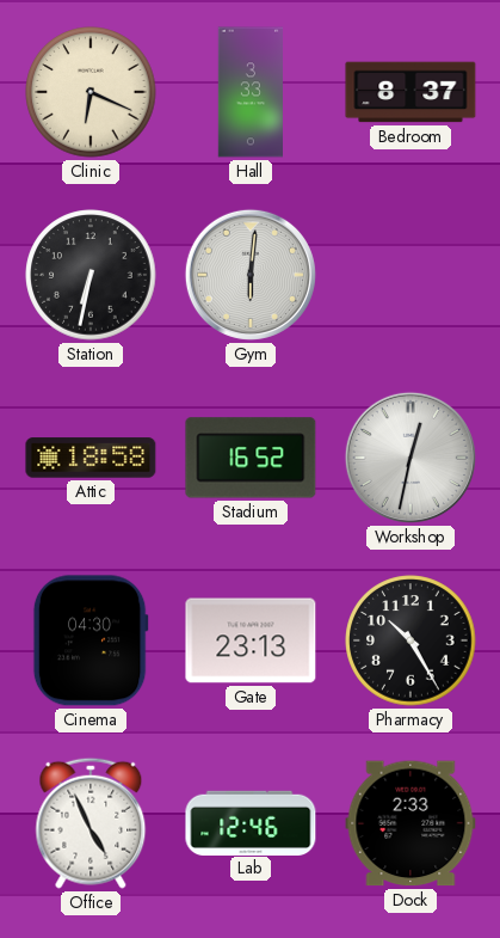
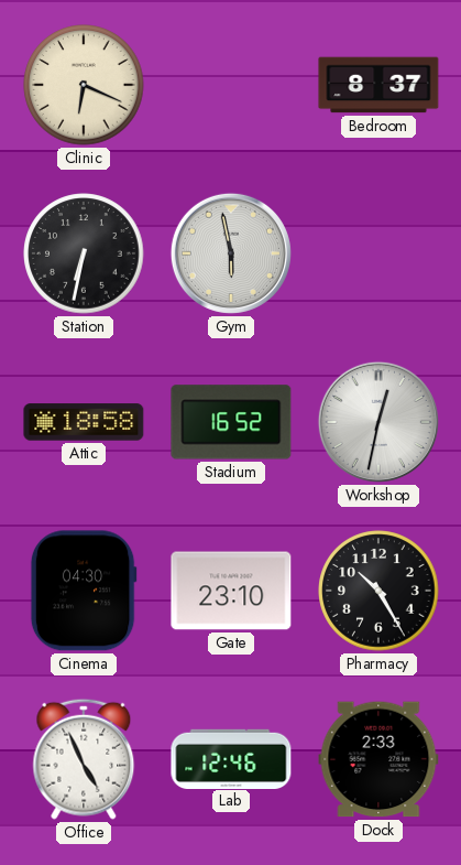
Hall: 3:33 -> none
Gym: 6:01 -> 5:58
Gate: 23:13 -> 23:10
